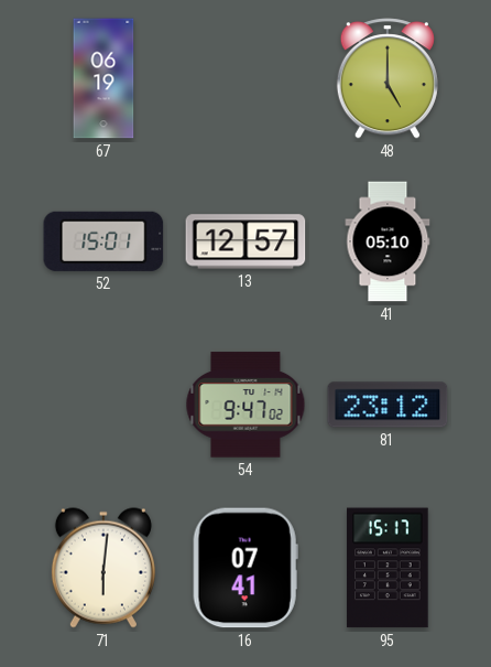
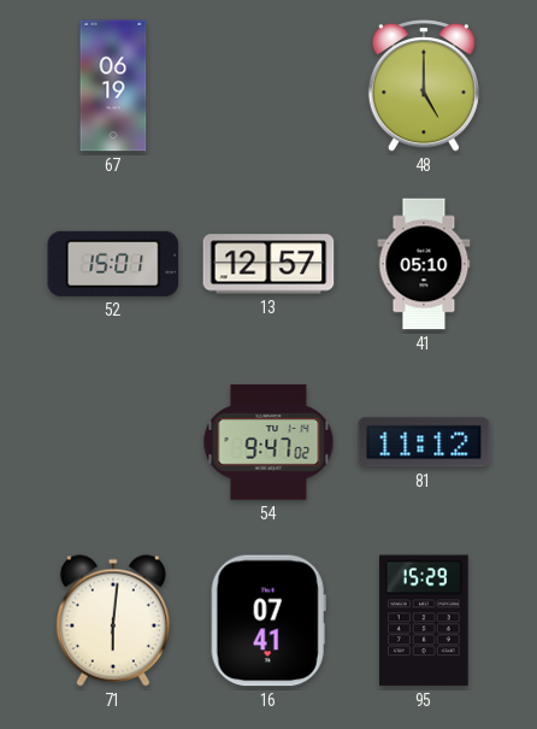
81: 23:12 -> 11:12
95: 15:17 -> 15:29
